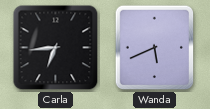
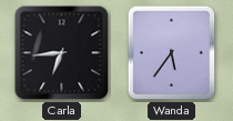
Wanda: 5:41 -> 5:36
